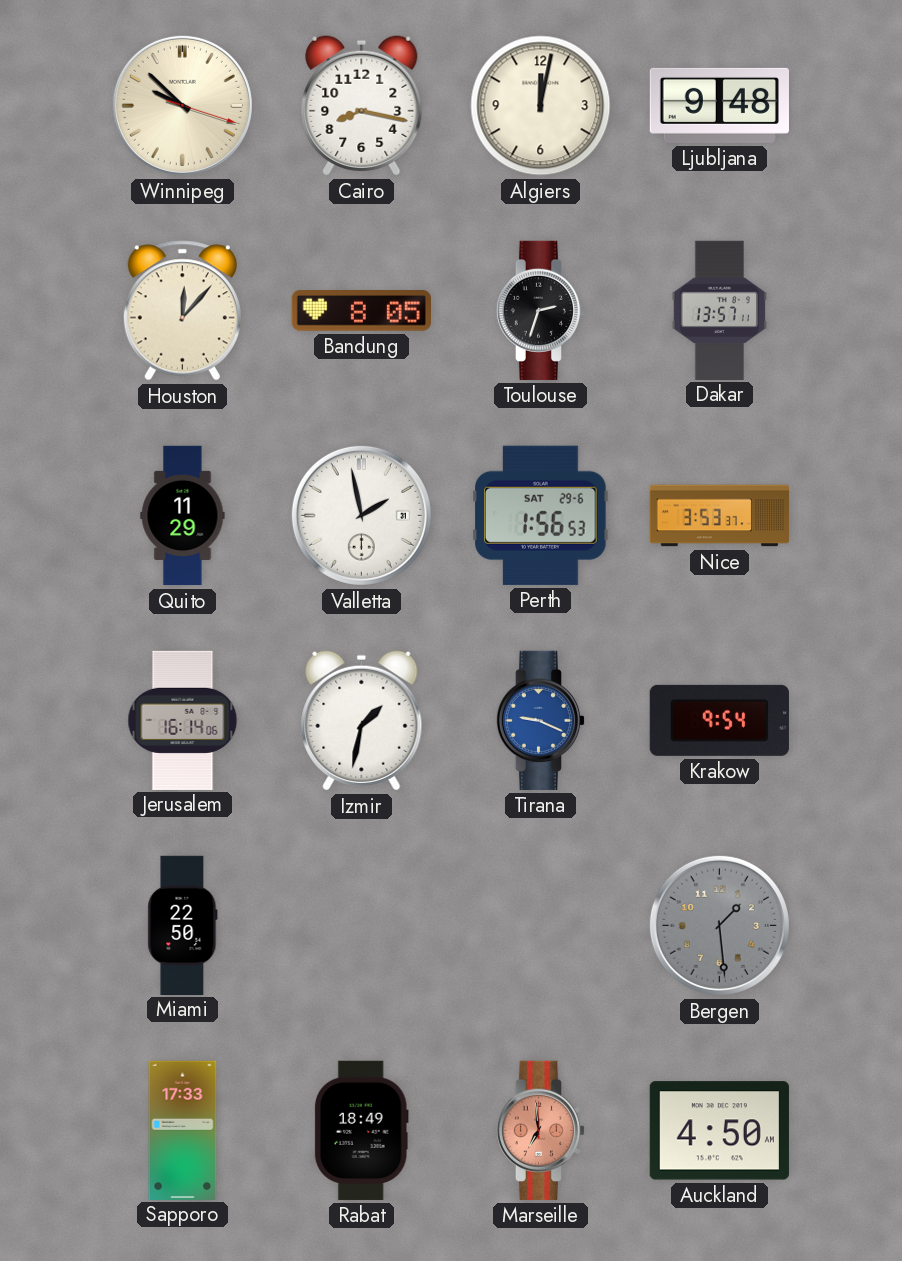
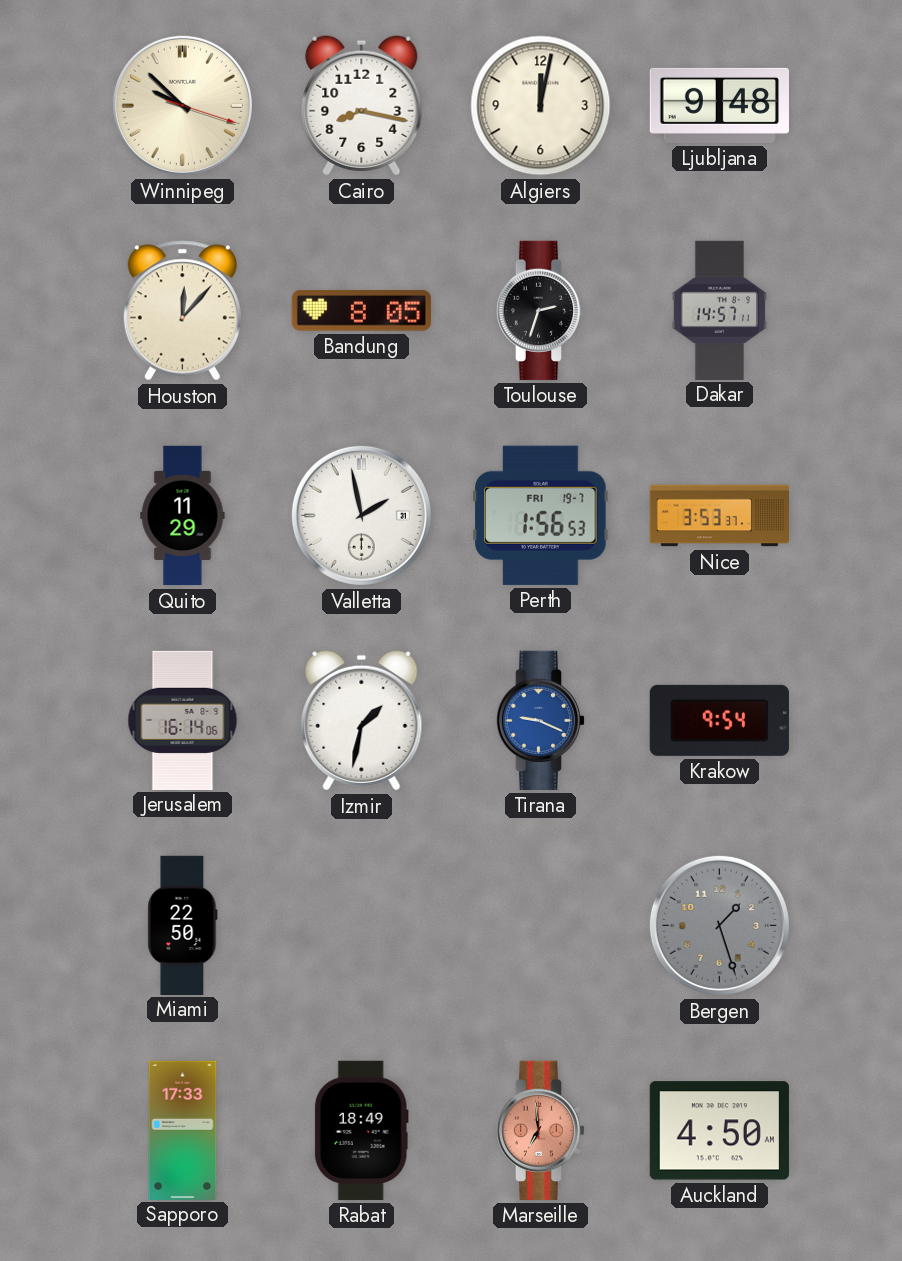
Dakar: 13:57 -> 14:57
Perth date: SAT 29-6 -> FRI 19-7
Bergen: 1:29 -> 1:27
